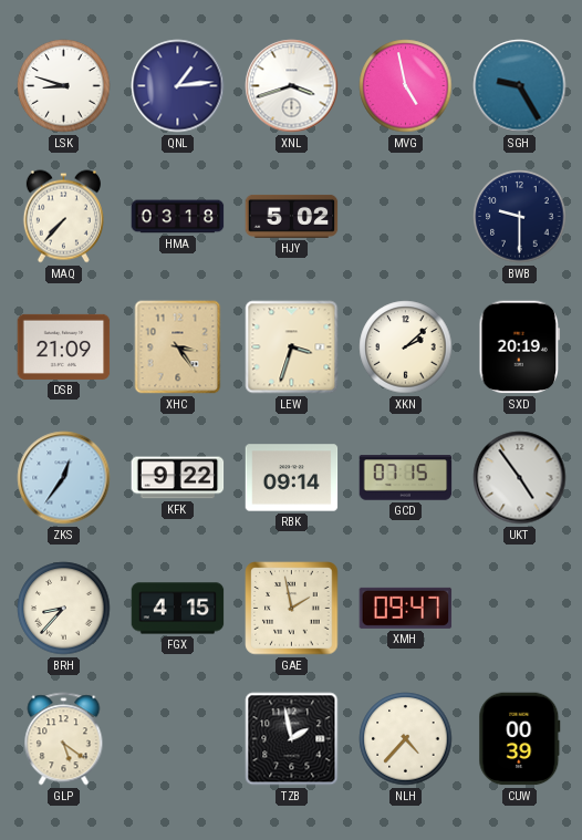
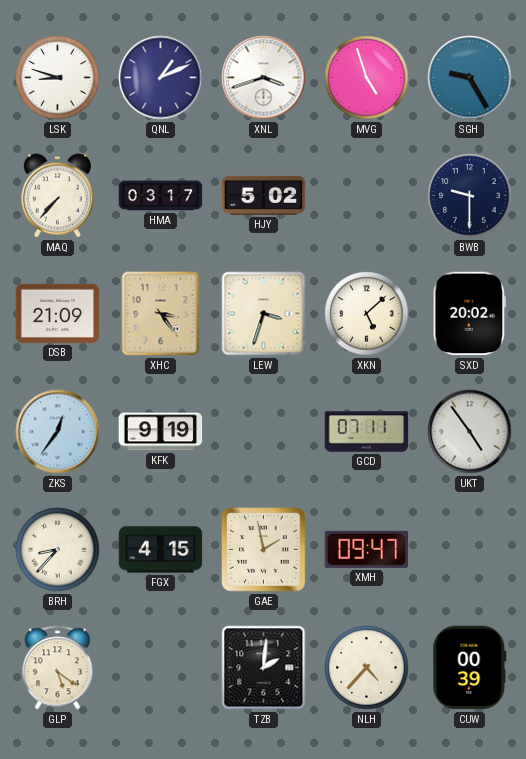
QNL: 1:14 -> 1:11
MVG: 4:58 -> 4:57
HMA: 03:18 -> 03:17
XKN: 2:08 -> 5:08
SXD: 20:19 -> 20:02
KFK: 9:22 -> 9:19
RBK: 09:14 -> none
GCD: 07:15 -> 07:11
TZB: 1:58 -> 2:01
